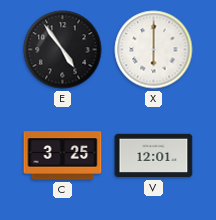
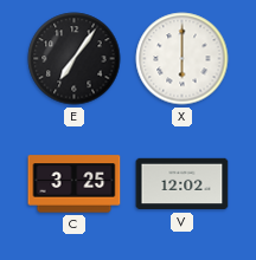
E: 4:54 -> 7:06
V: 12:01 -> 12:02
